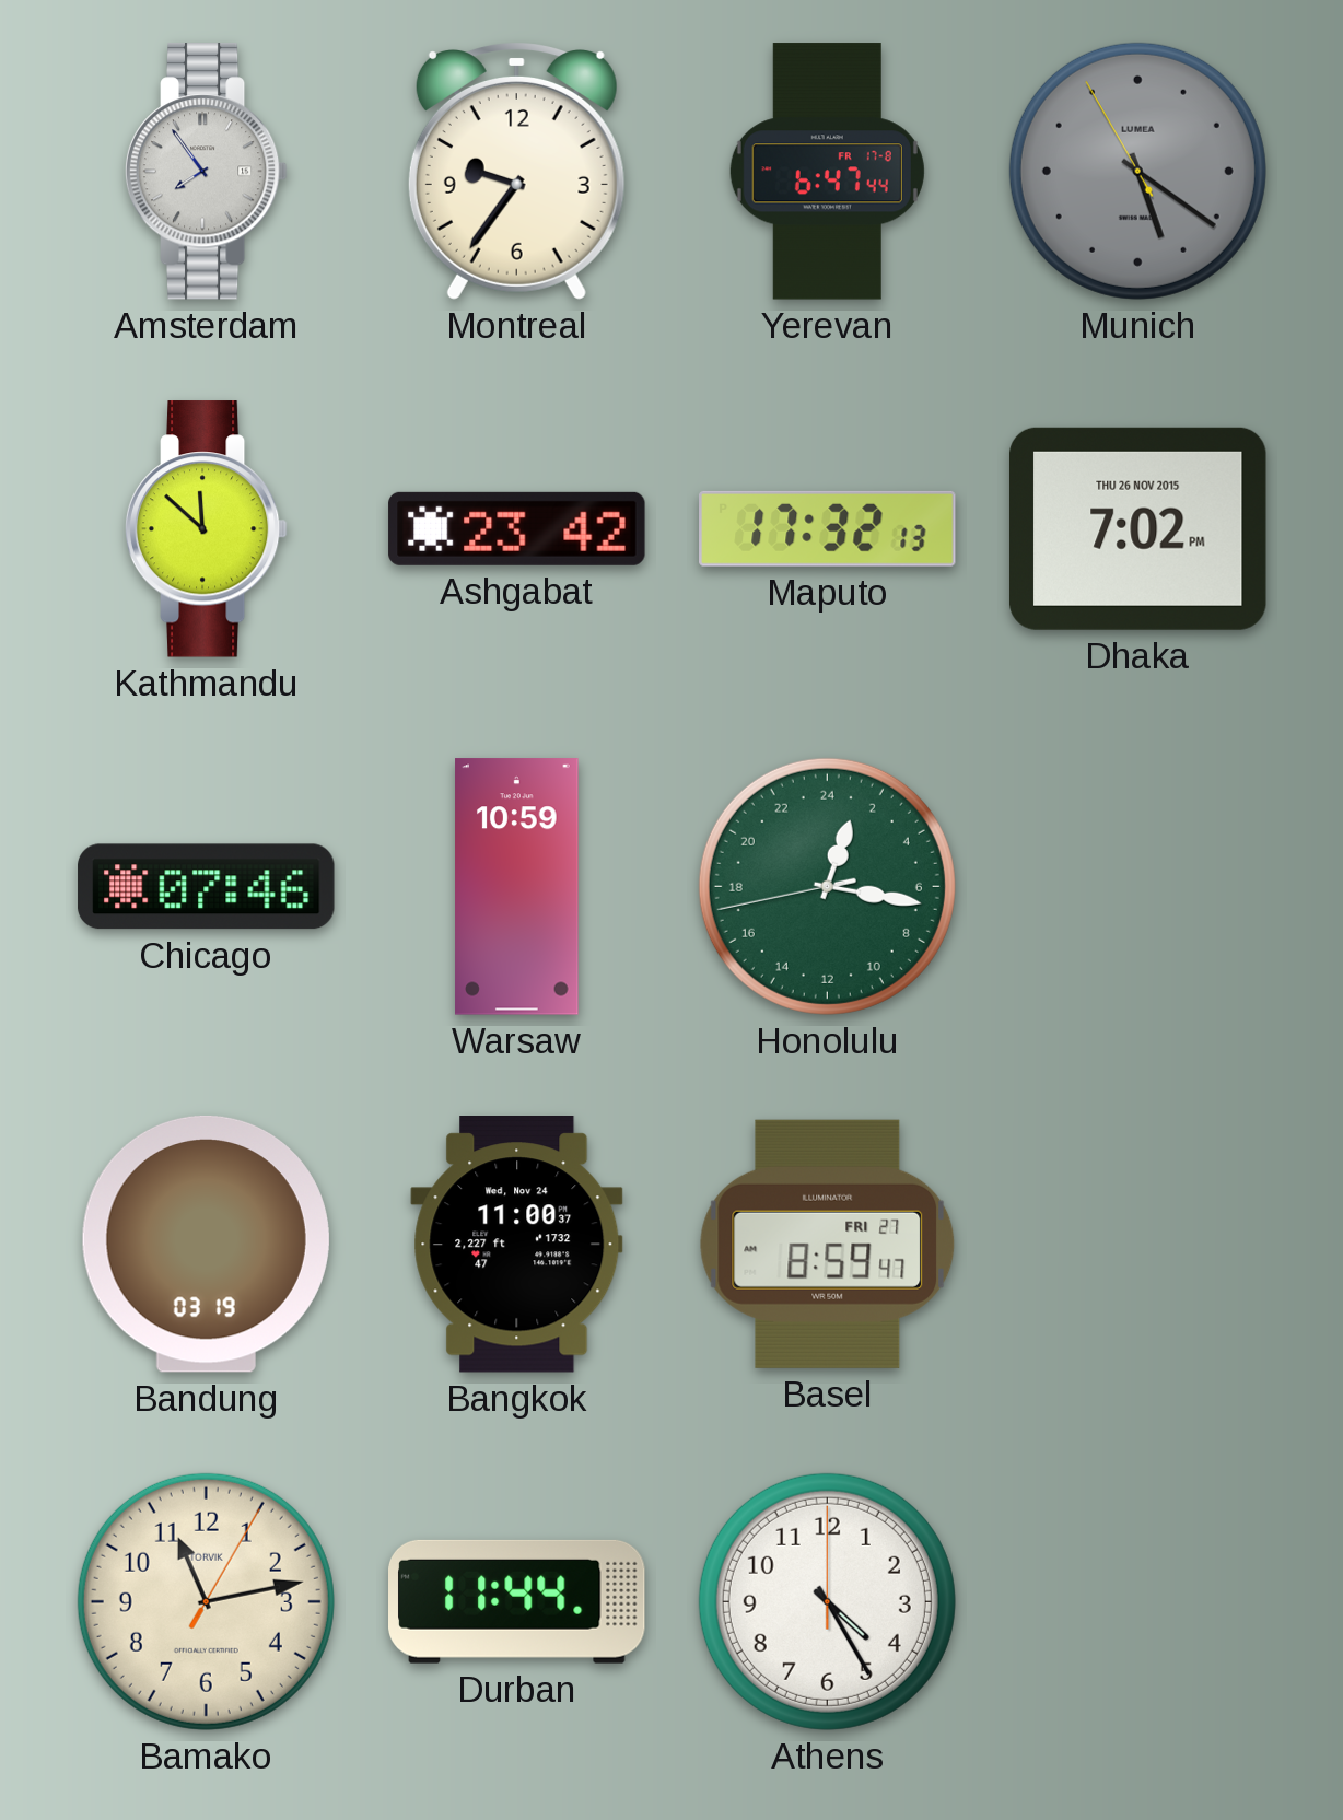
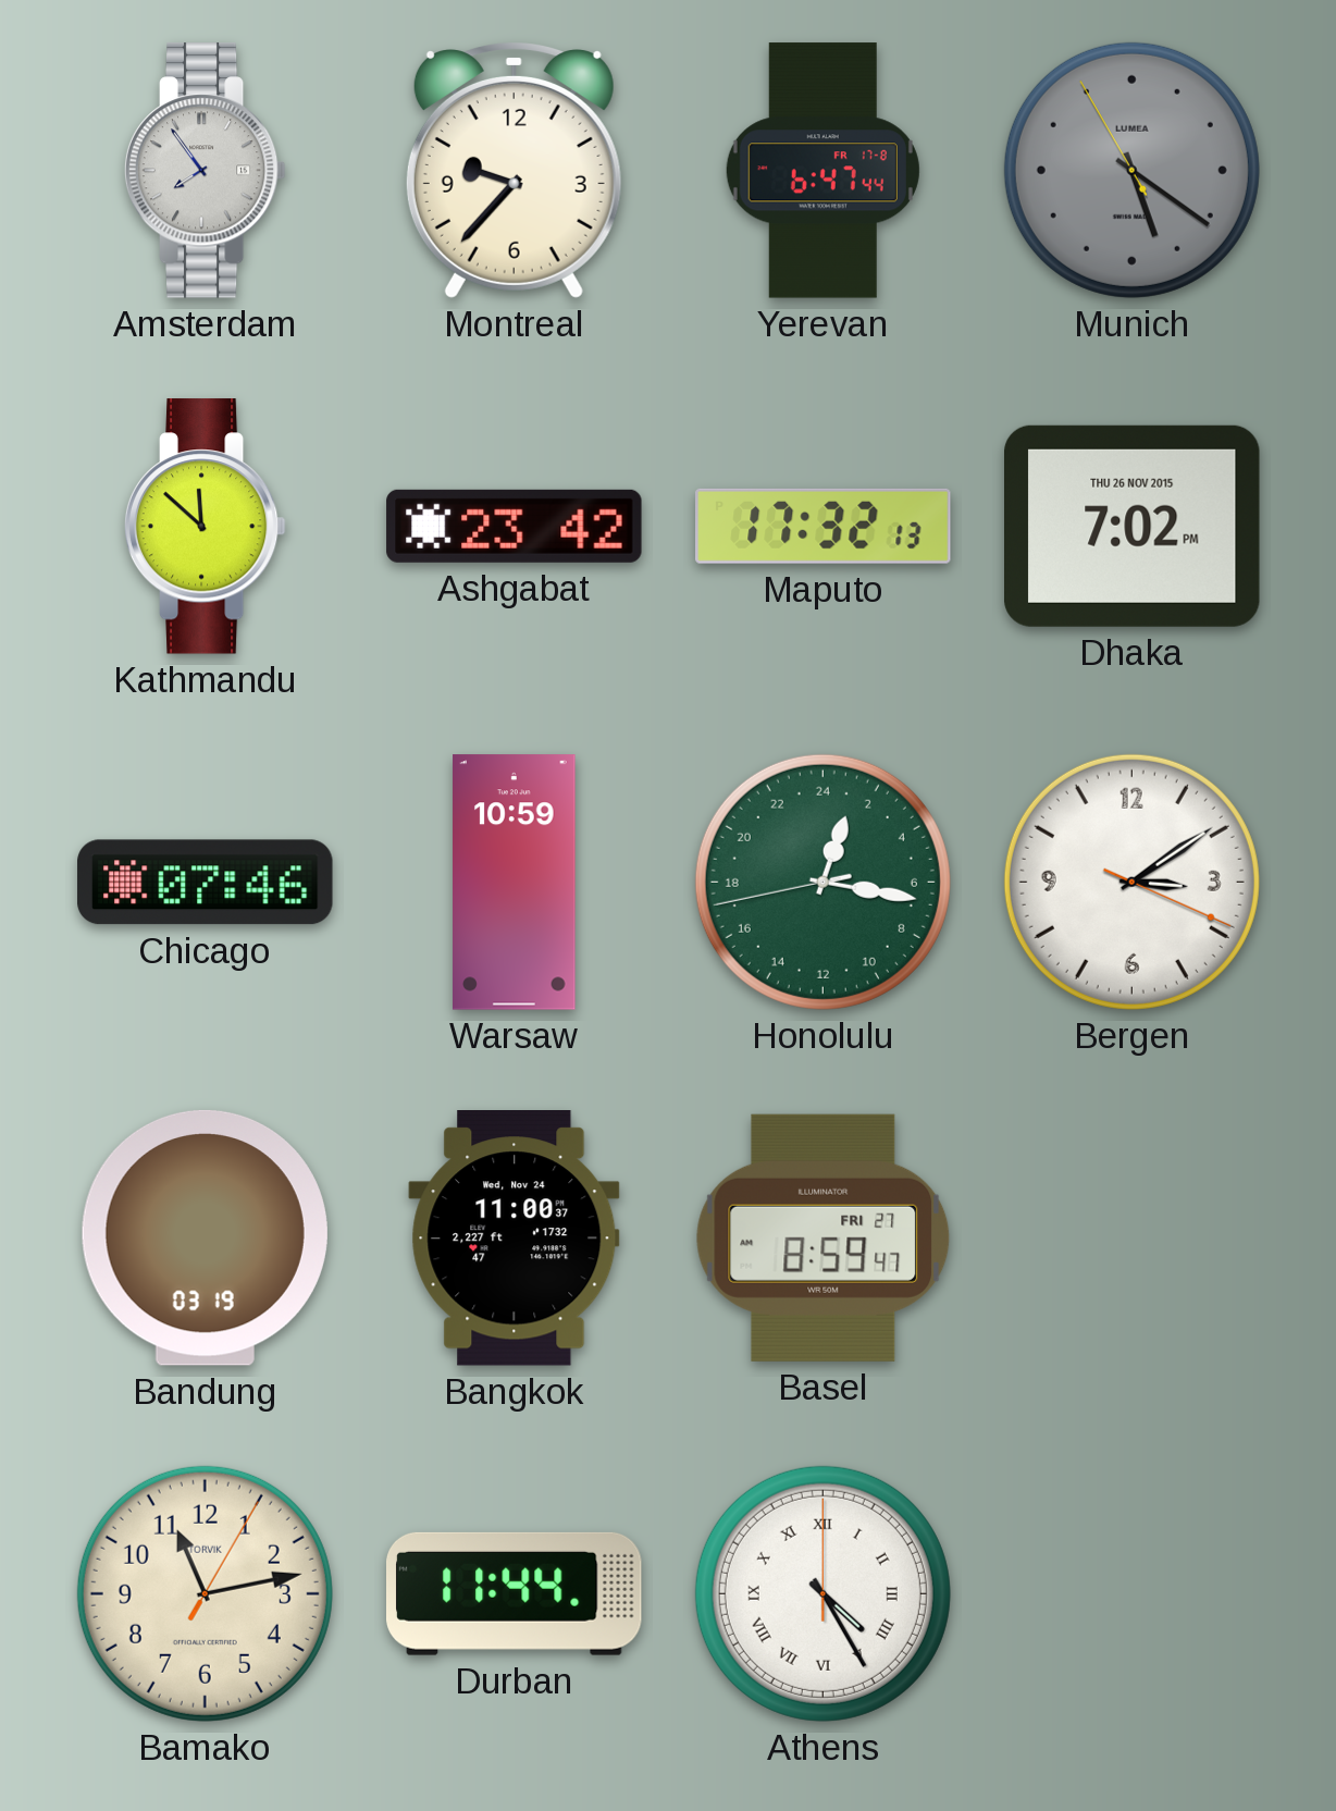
Montreal: 9:36 -> 9:37
Bergen: none -> 3:09
Athens numerals: Arabic -> Roman
